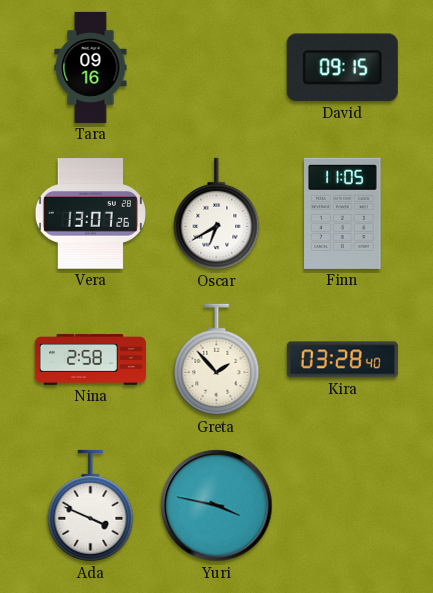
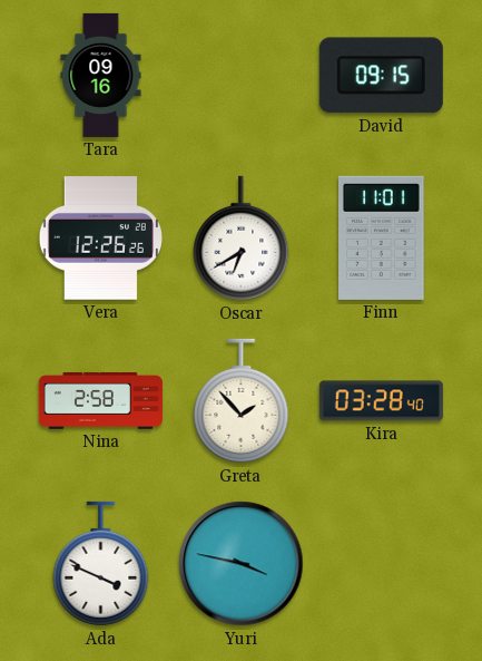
Vera: 13:07 -> 12:26
Finn: 11:05 -> 11:01
